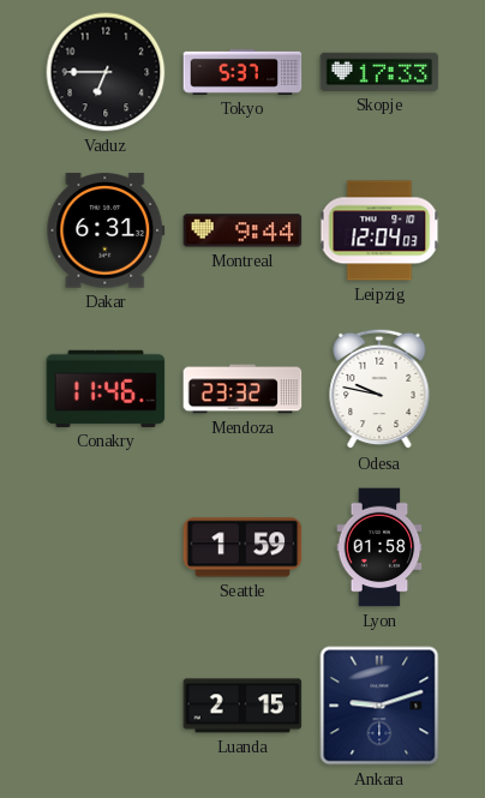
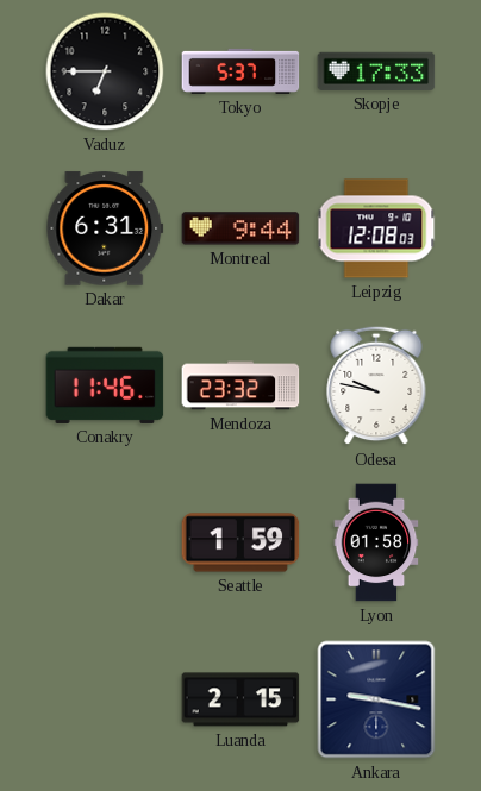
Leipzig: 12:04 -> 12:08
Ankara: 9:12 -> 9:17
